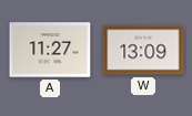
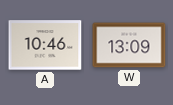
A: 11:27 -> 10:46
